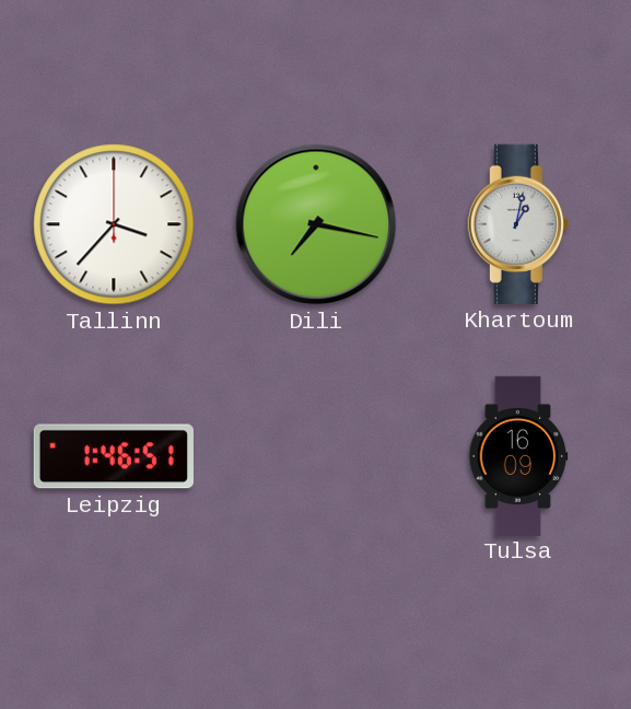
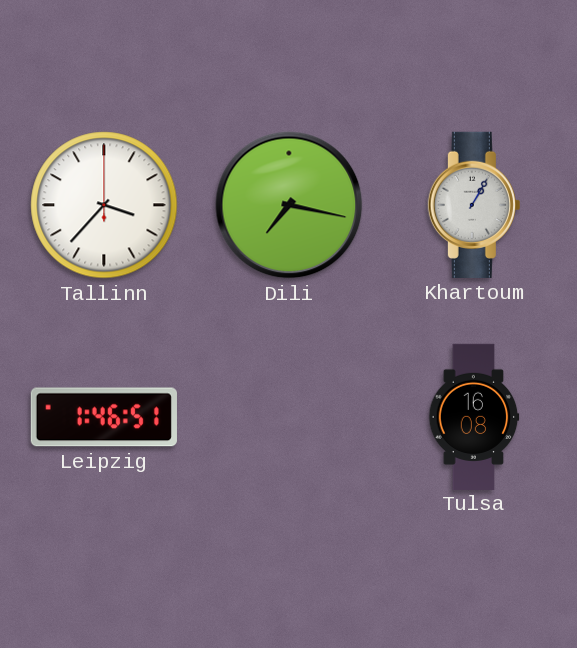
Khartoum: 1:02 -> 1:05
Tulsa: 16:09 -> 16:08
